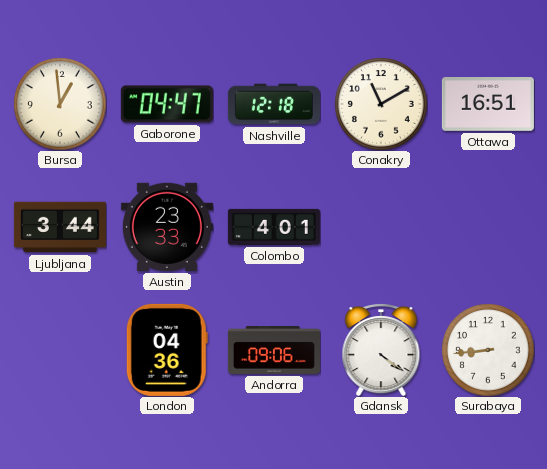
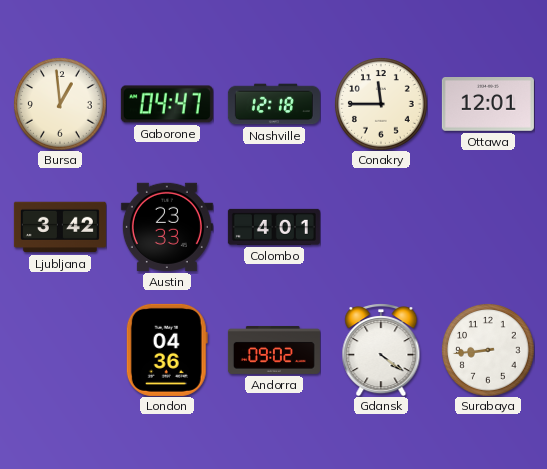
Conakry: 11:10 -> 11:45
Ottawa: 16:51 -> 12:01
Ljubljana: 3:44 -> 3:42
Andorra: 09:06 -> 09:02
